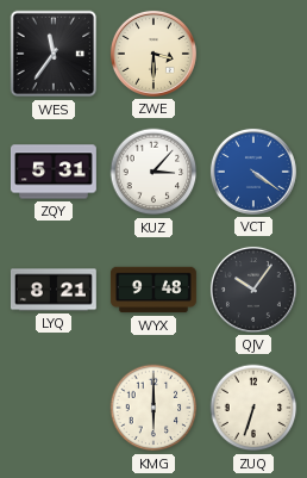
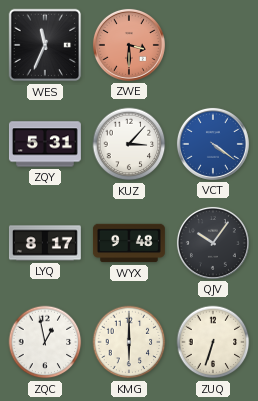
WES: 11:36 -> 11:34
ZWE dial: cream -> salmon
LYQ: 8:21 -> 8:17
ZQC: none -> 12:58
